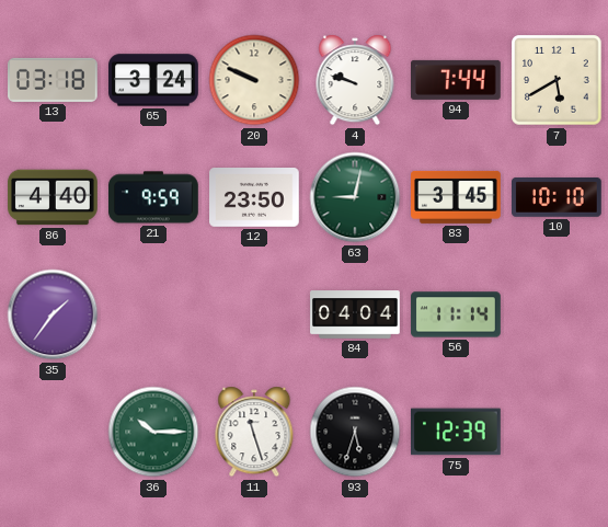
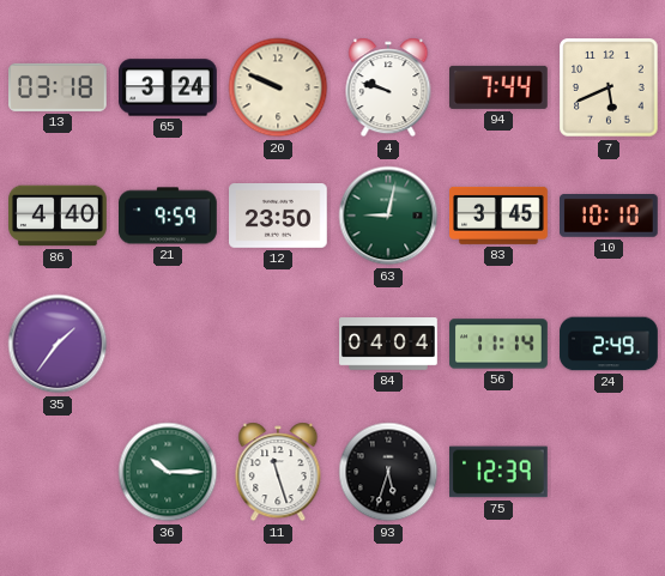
7: 5:40 -> 5:41
24: none -> 2:49
